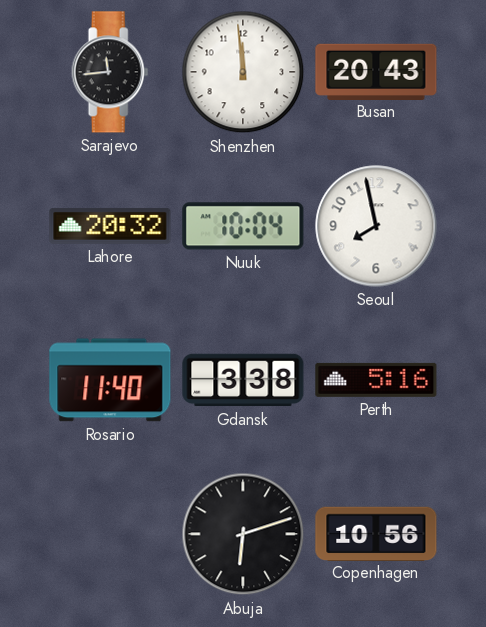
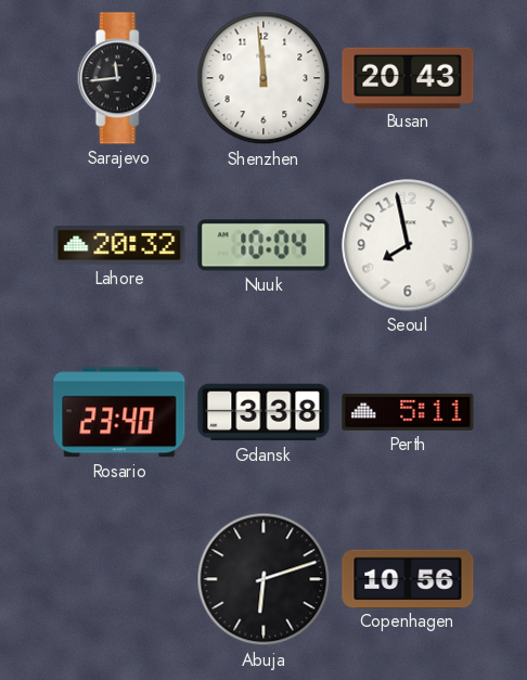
Rosario: 11:40 -> 23:40
Perth: 5:16 -> 5:11
